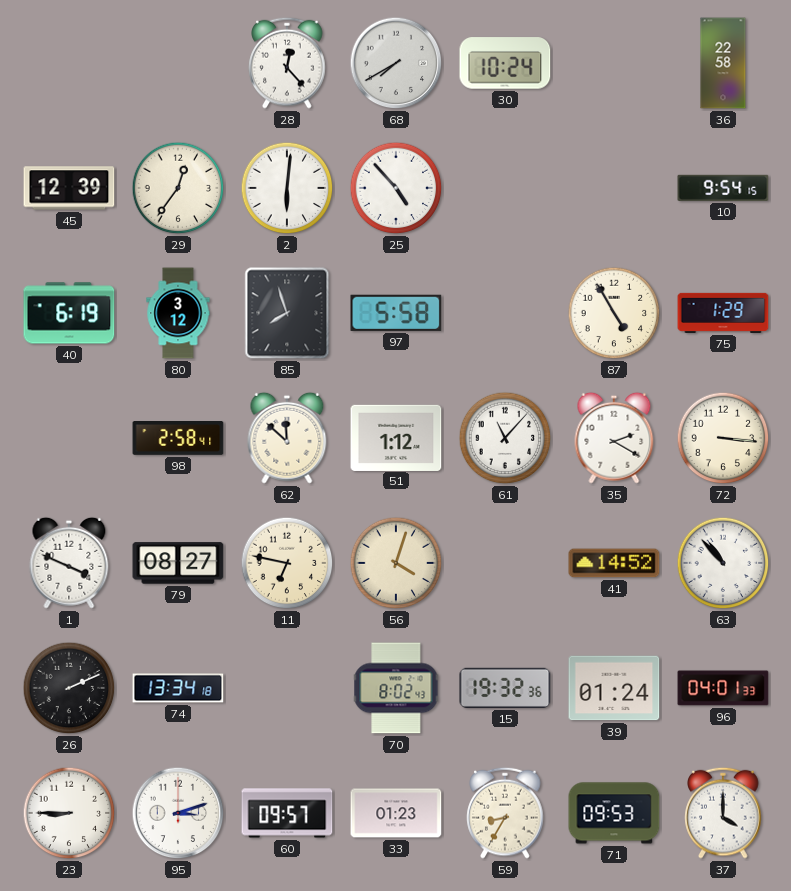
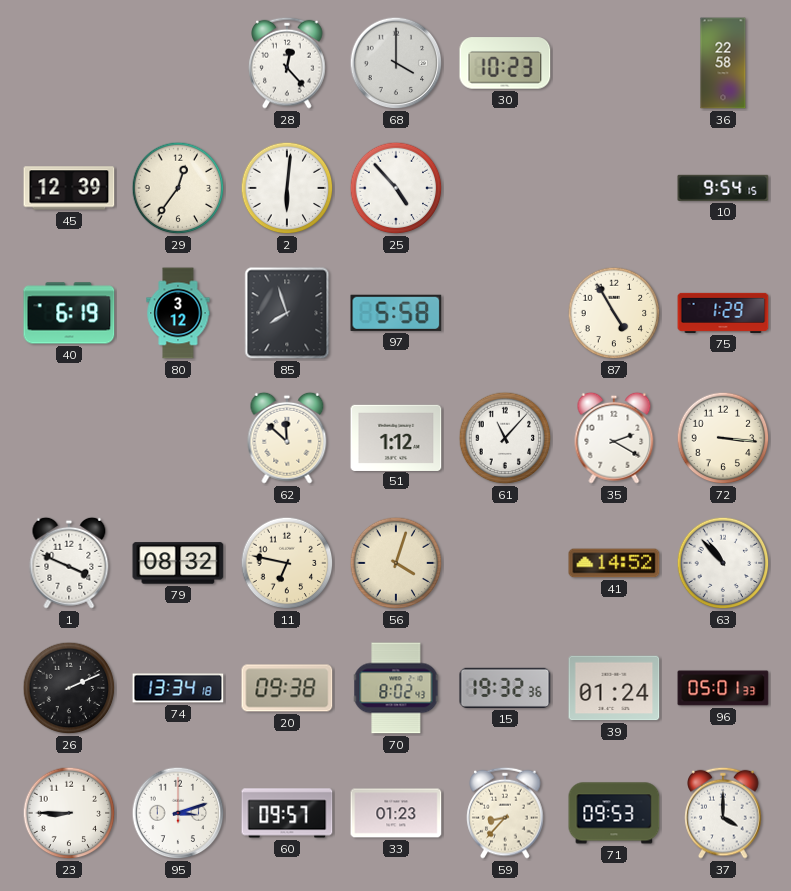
68: 7:40 -> 4:00
30: 10:24 -> 10:23
98: 2:58 -> none
79: 08:27 -> 08:32
20: none -> 09:38
96: 04:01 -> 05:01
59: 8:35 -> 8:37
